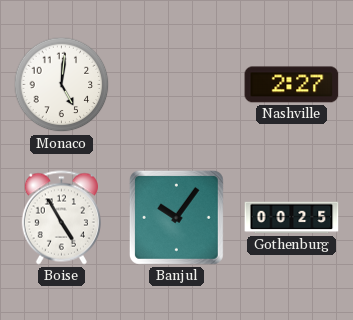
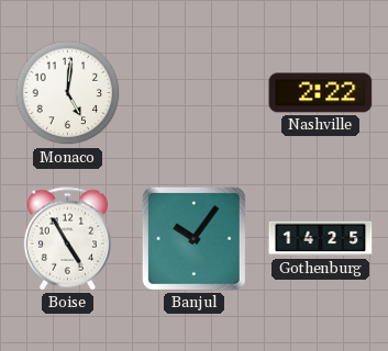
Nashville: 2:27 -> 2:22
Gothenburg: 00:25 -> 14:25
